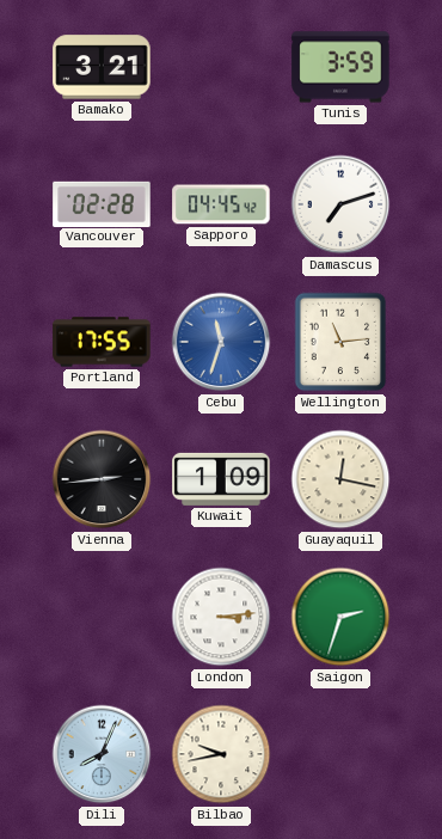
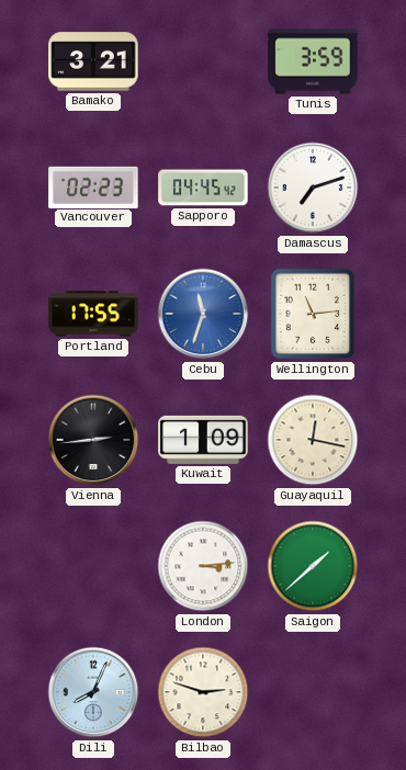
Vancouver: 02:28 -> 02:23
Saigon: 2:33 -> 1:38
Bilbao: 9:43 -> 2:48
